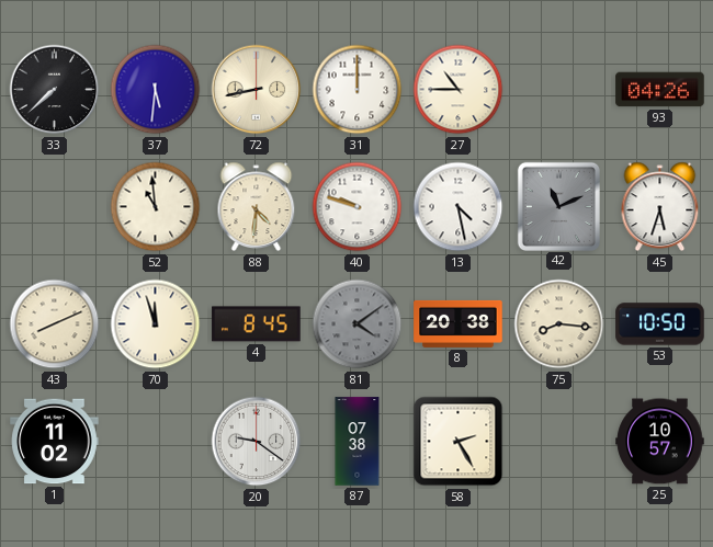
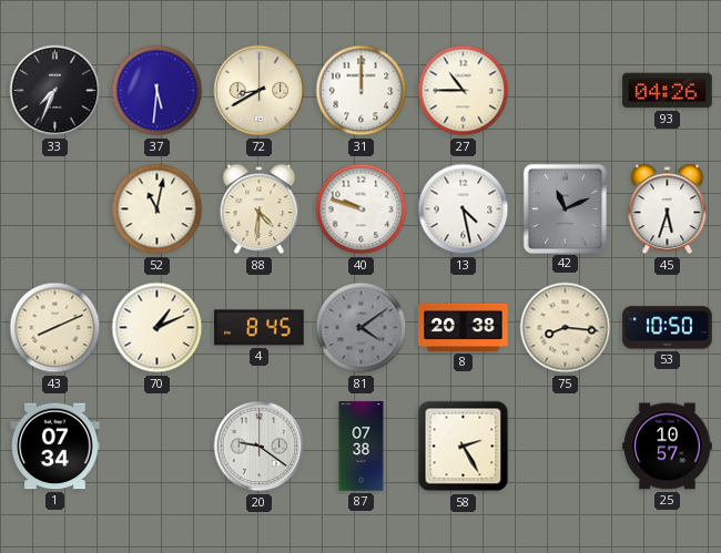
33: 7:38 -> 7:34
72: 8:43 -> 8:40
52: 10:59 -> 11:02
70: 11:57 -> 1:11
1: 11:02 -> 07:34
